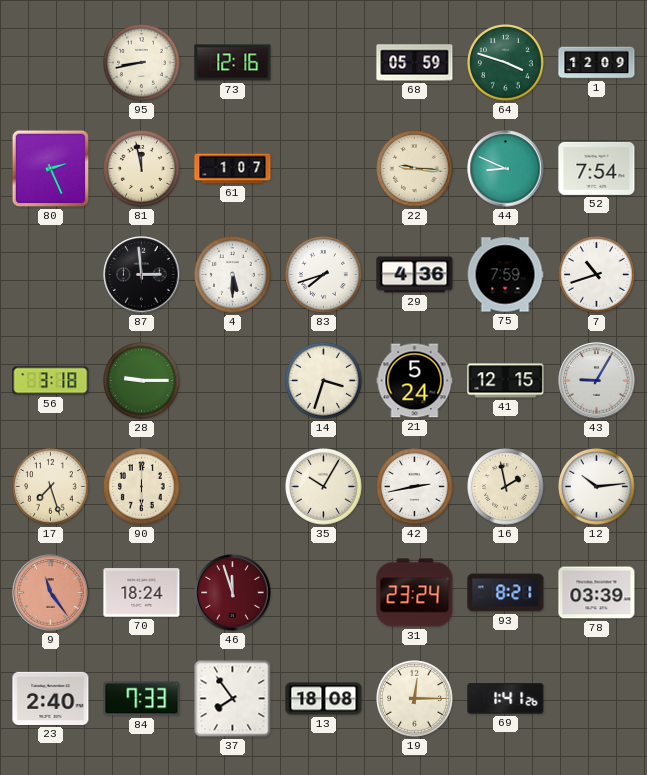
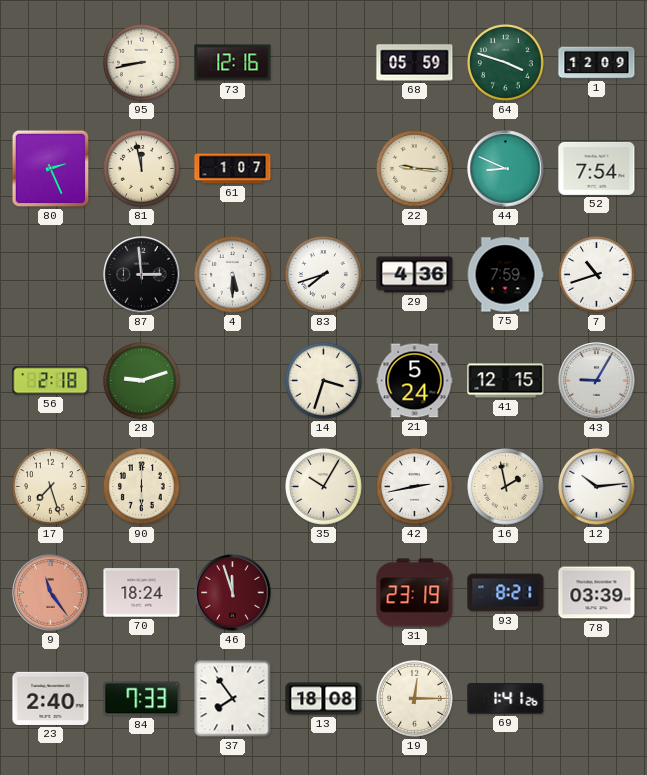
56: 3:18 -> 2:18
28: 9:15 -> 9:12
31: 23:24 -> 23:19
